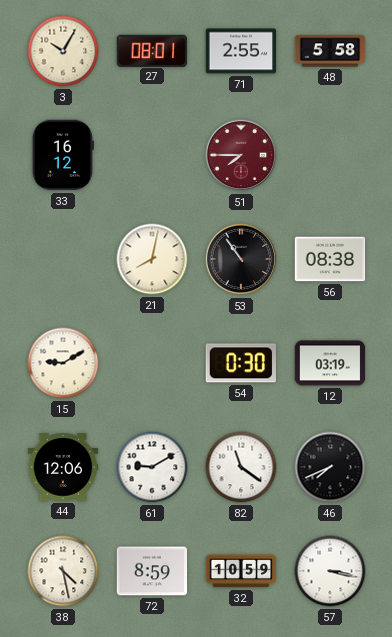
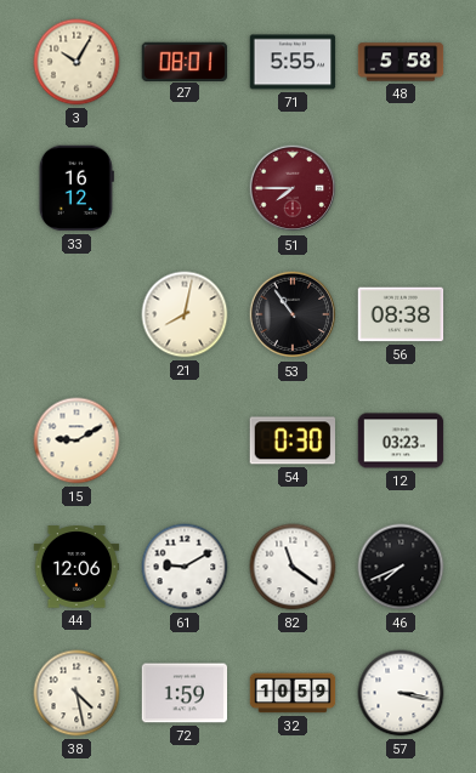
71: 2:55 -> 5:55
12: 03:19 -> 03:23
72: 8:59 -> 1:59
